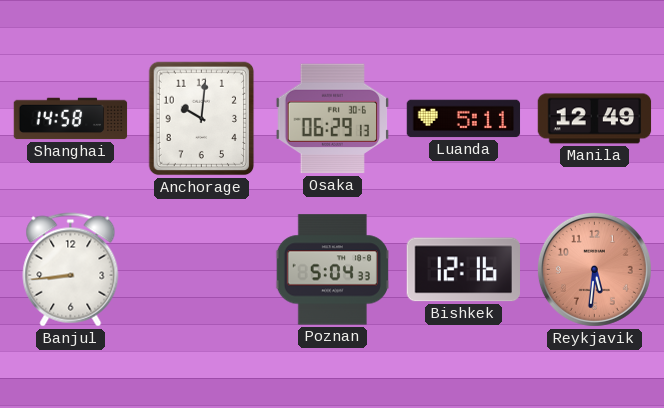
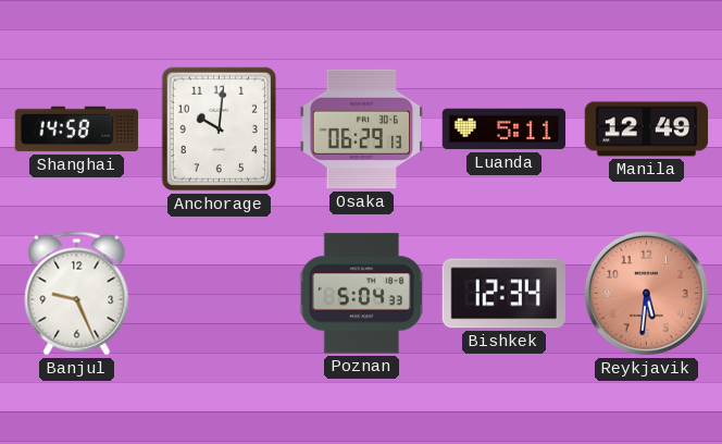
Banjul: 8:44 -> 9:26
Bishkek: 12:16 -> 12:34
